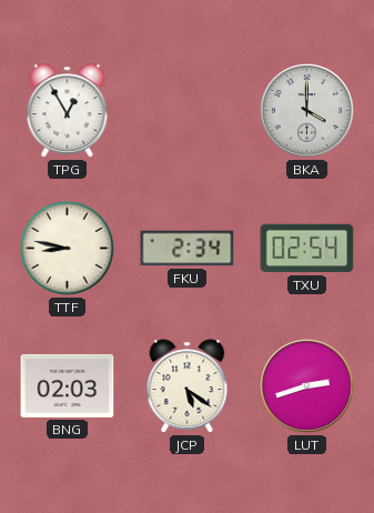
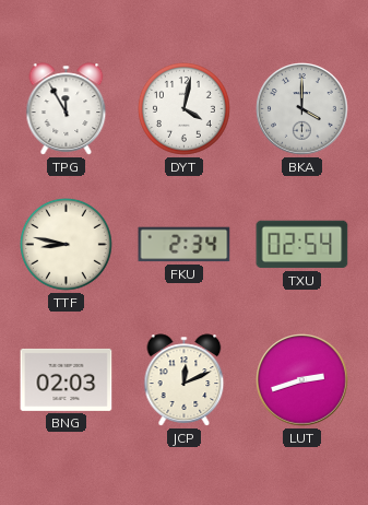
TPG: 12:55 -> 11:55
DYT: none -> 4:02
JCP: 5:21 -> 12:11
